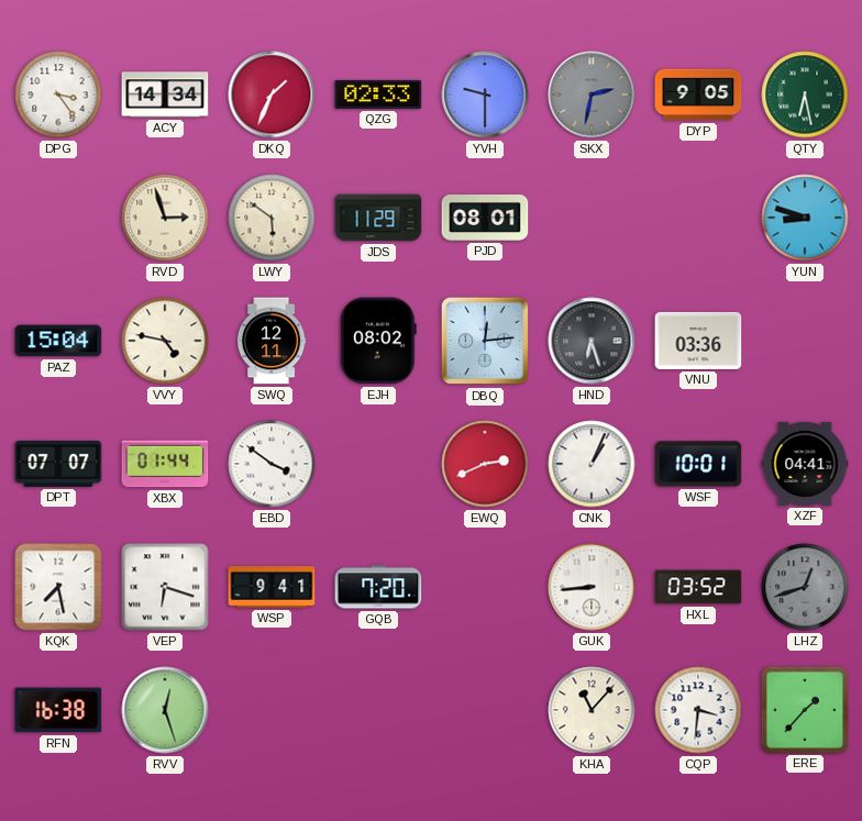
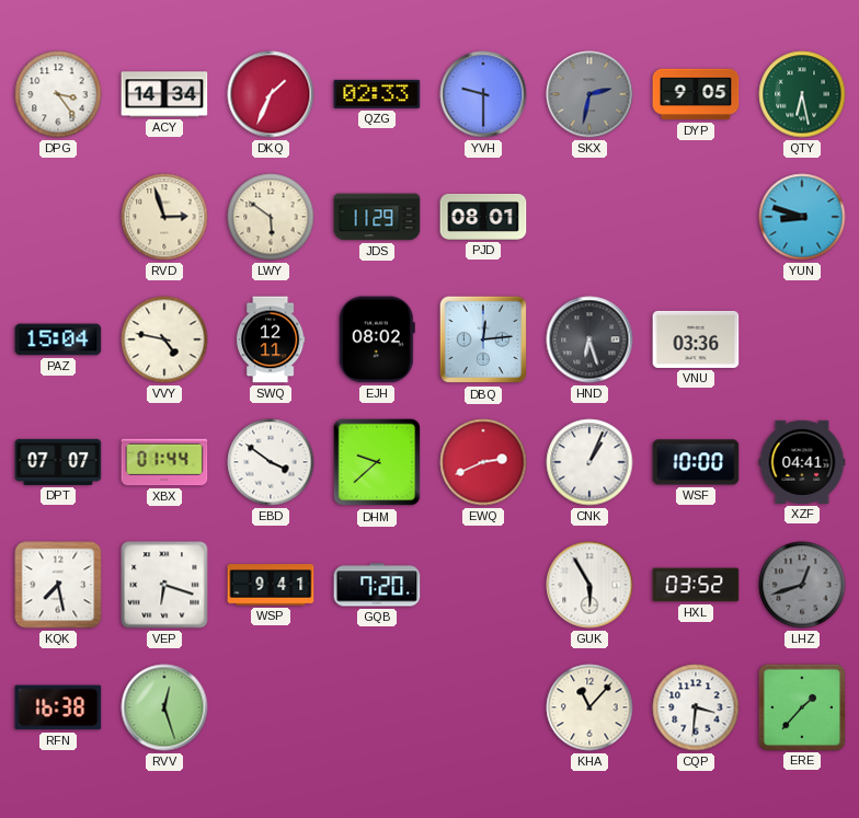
DHM: none -> 9:38
WSF: 10:01 -> 10:00
GUK: 8:44 -> 5:55
